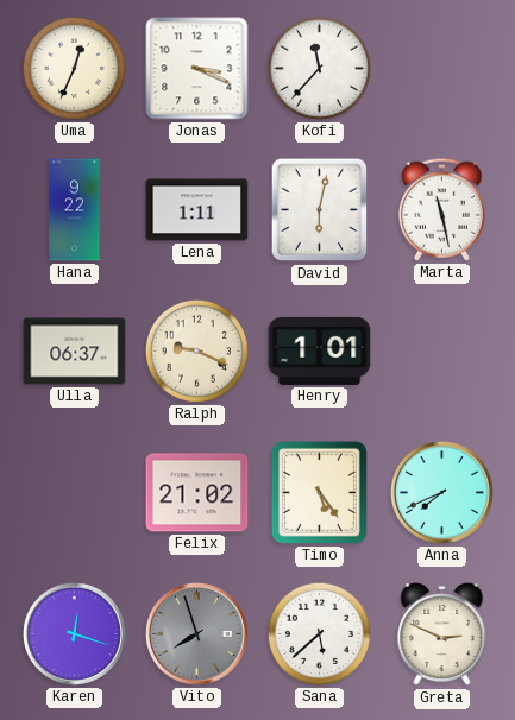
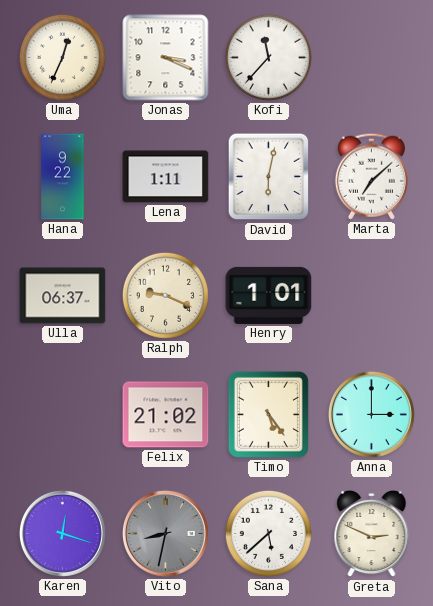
Marta: 11:28 -> 7:08
Anna: 7:41 -> 3:00
Vito: 7:57 -> 8:32
